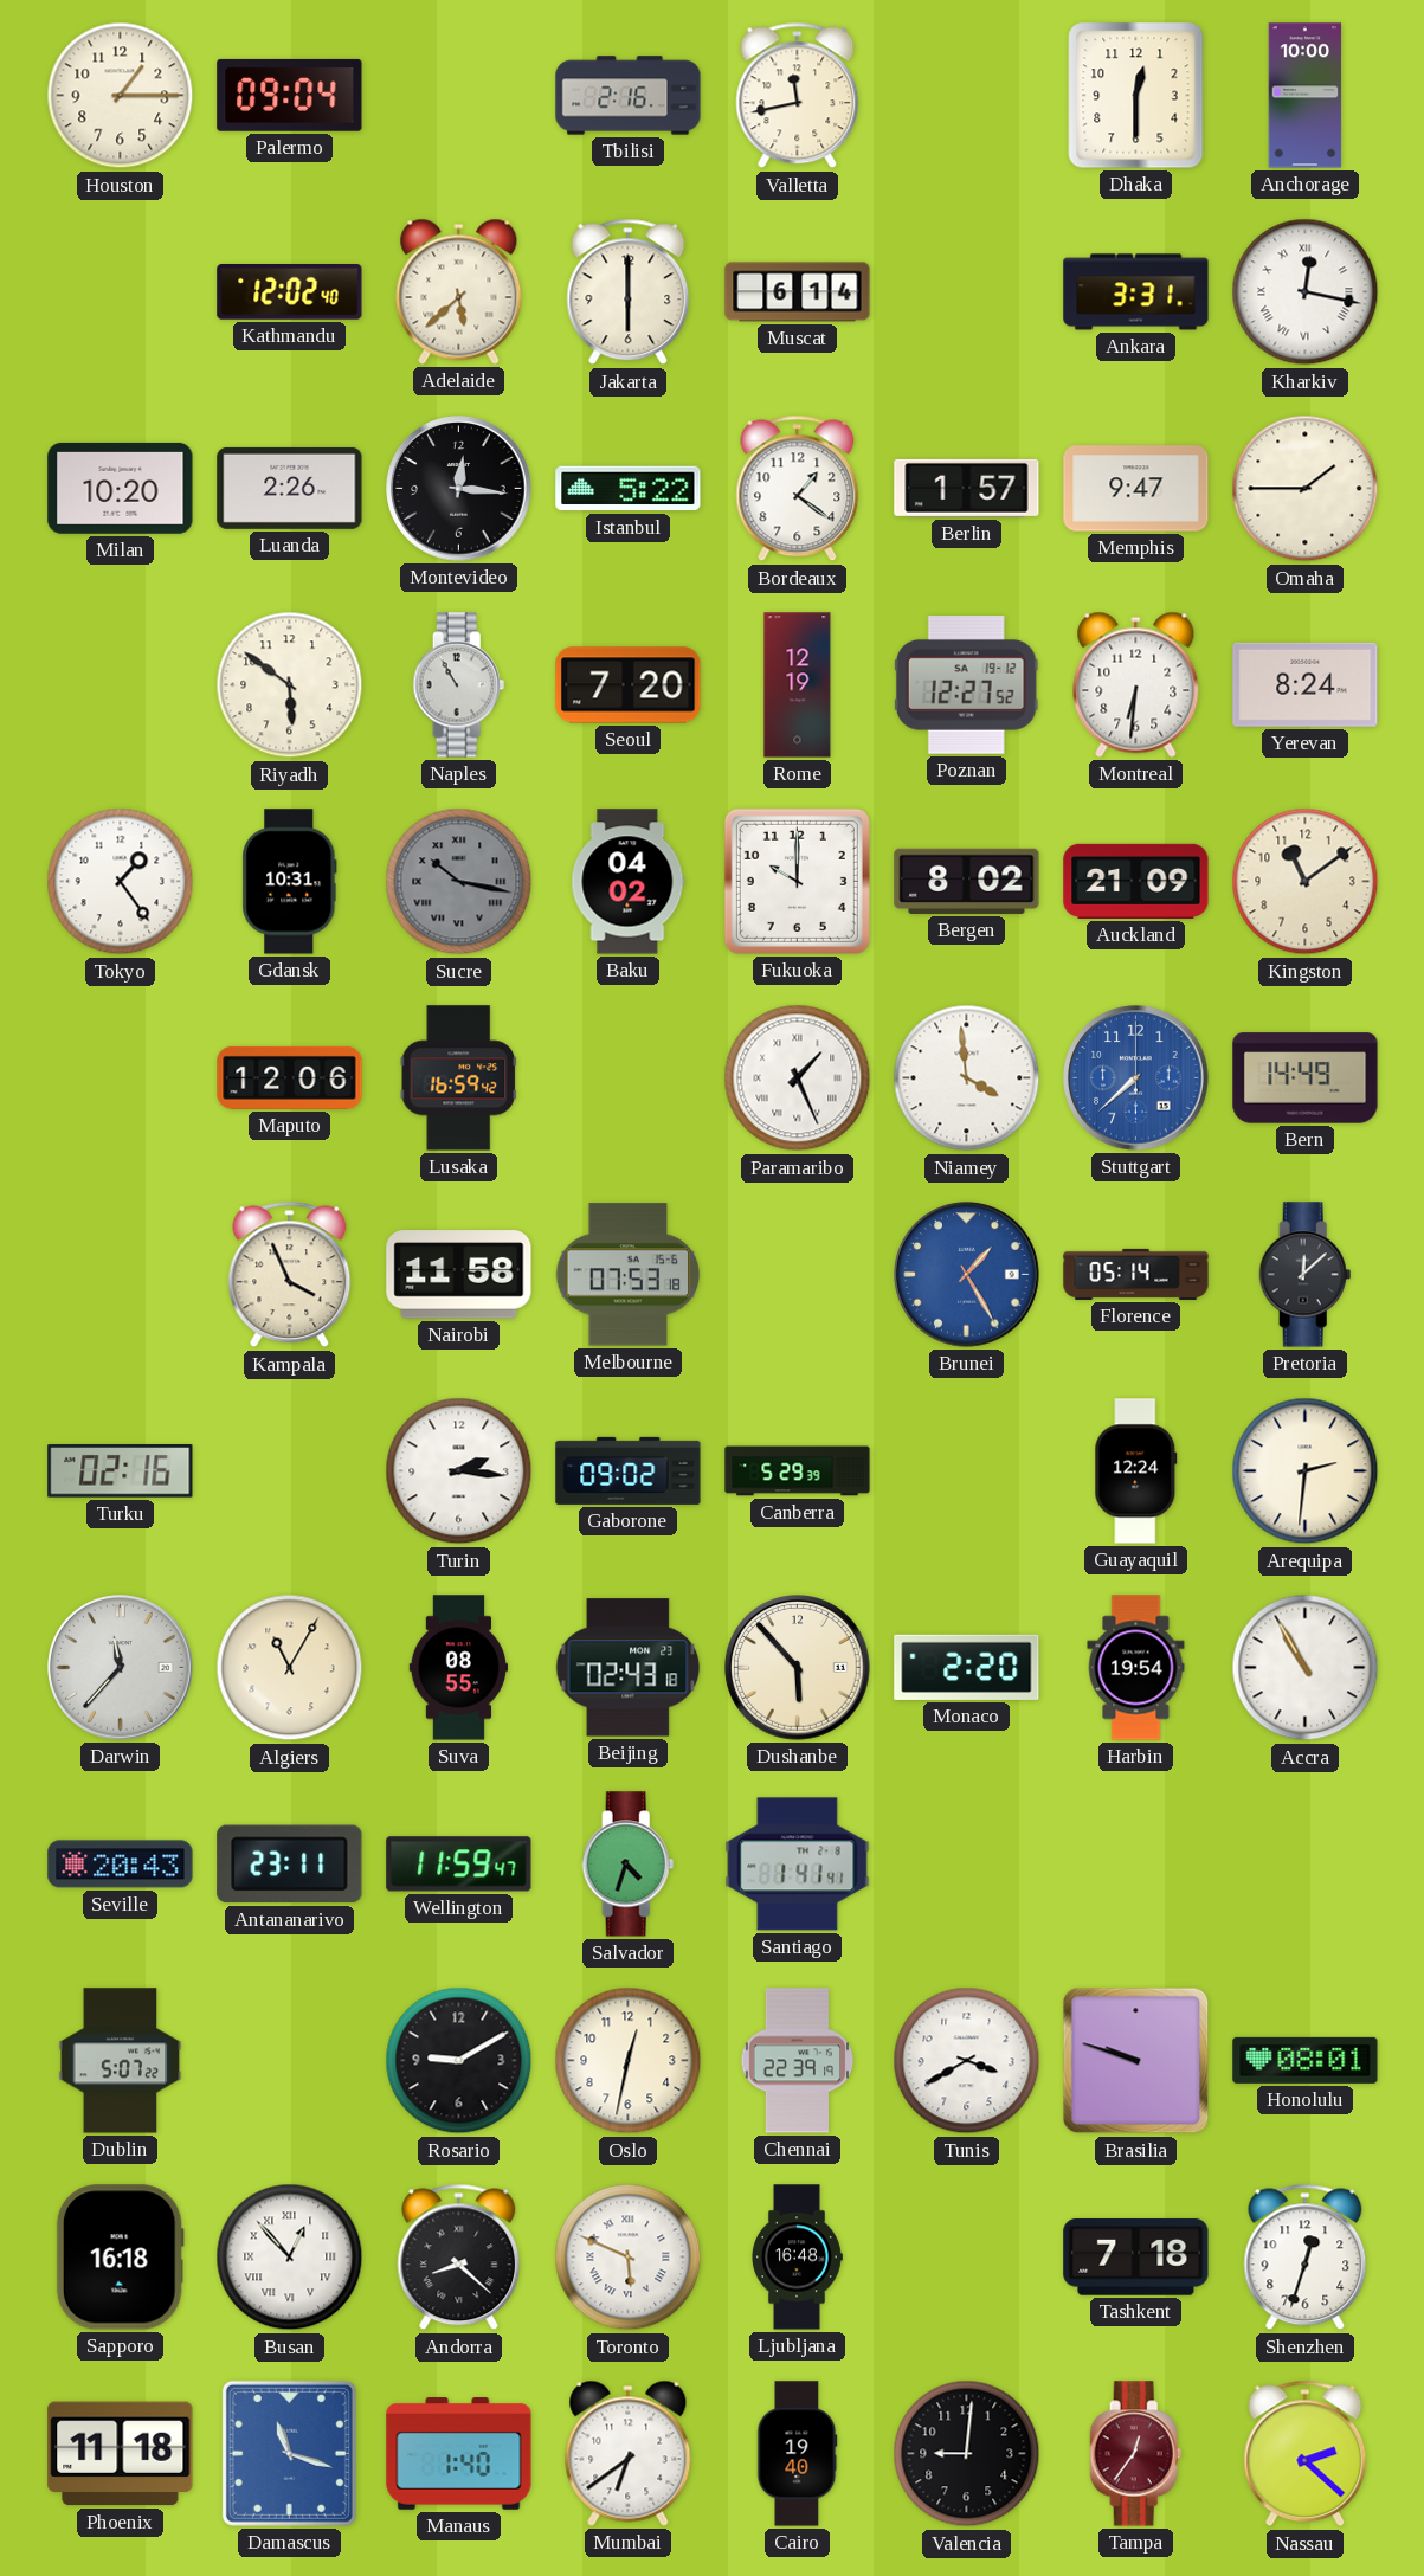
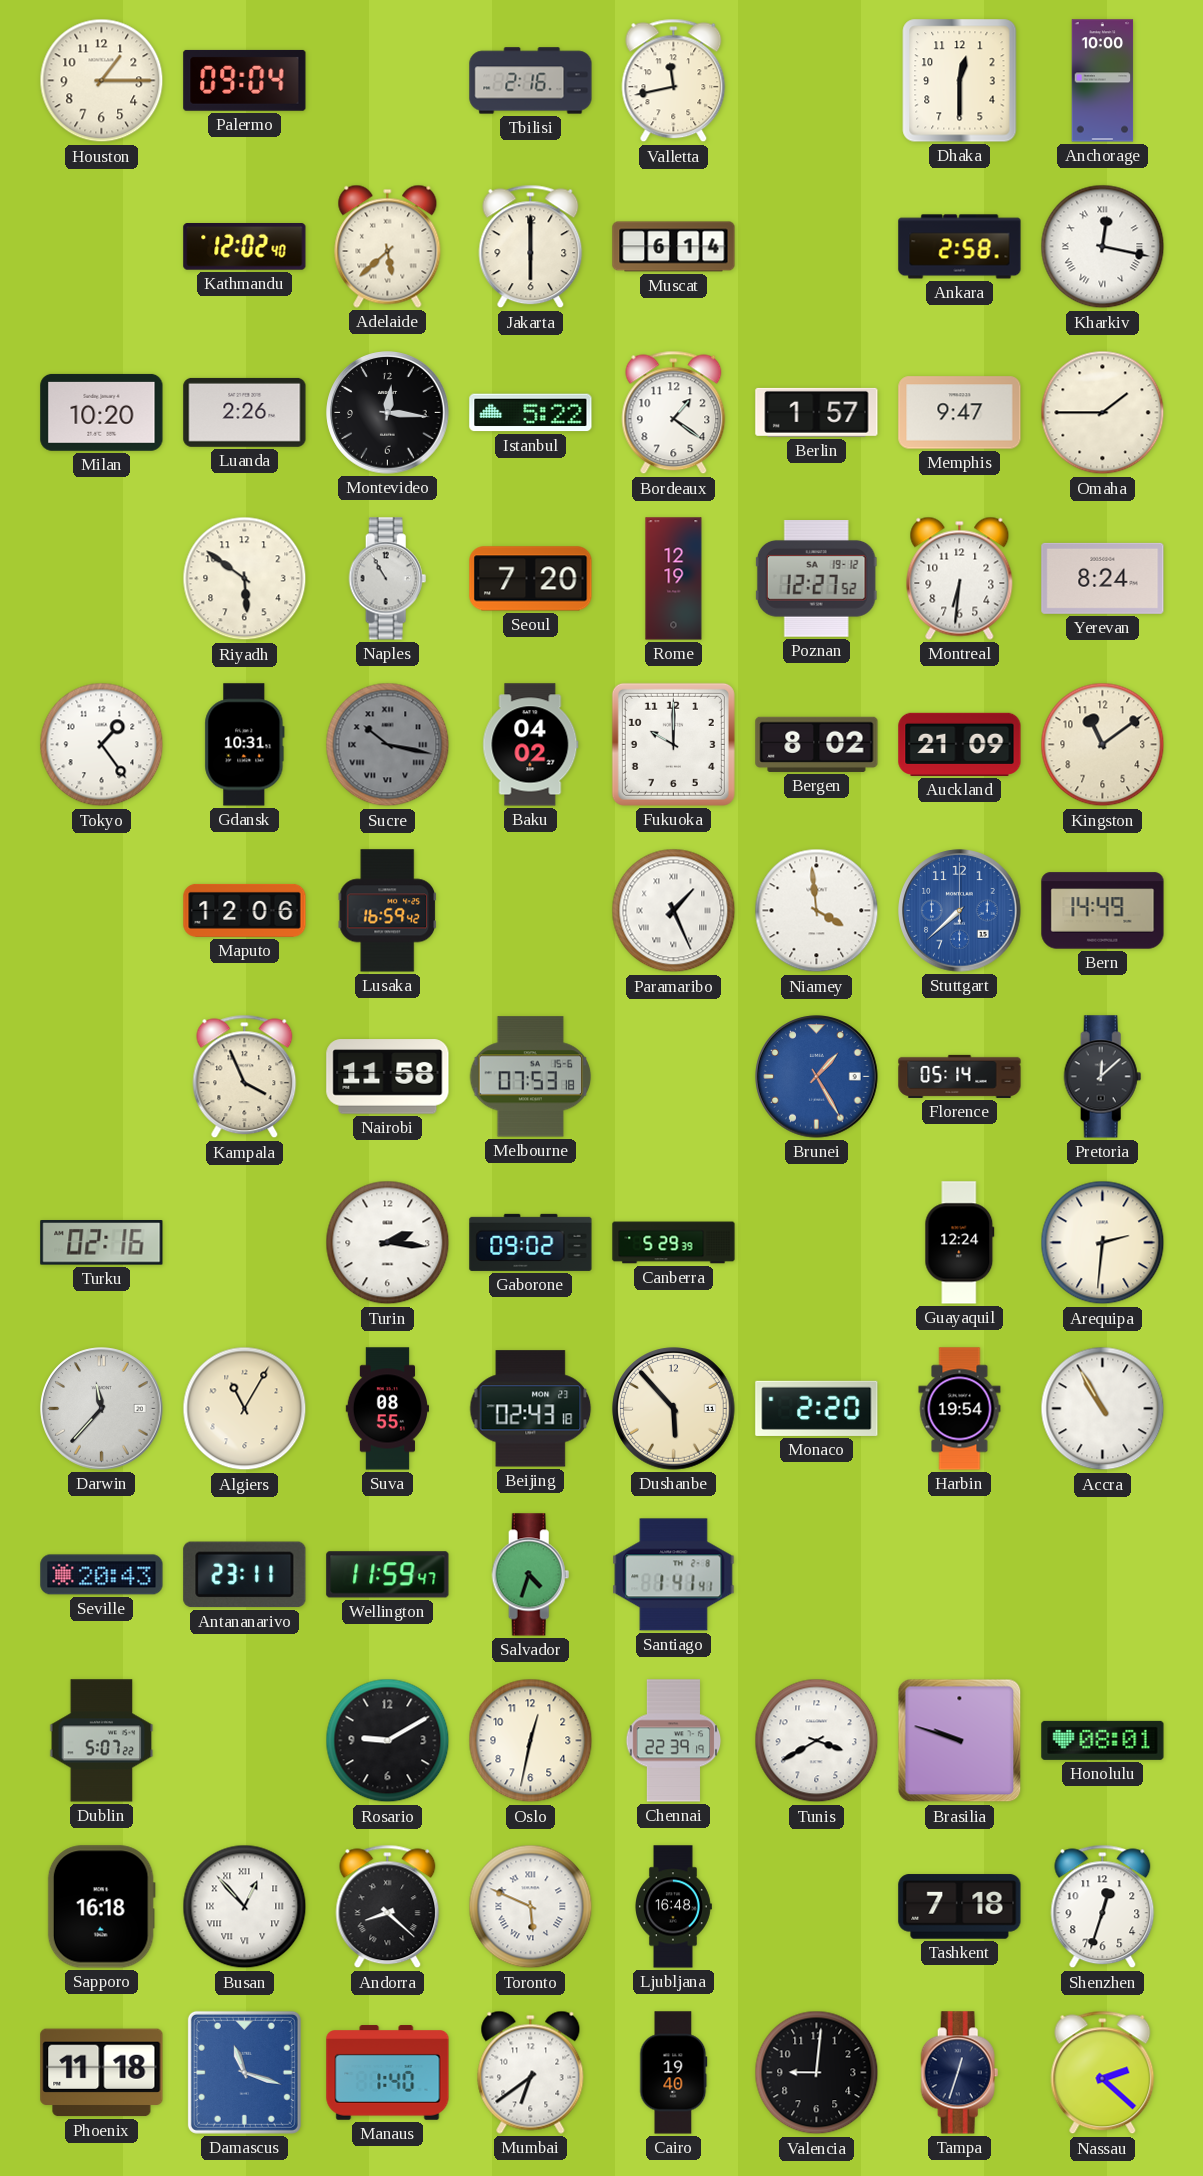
Ankara: 3:31 -> 2:58
Tampa: 12:36 -> 12:33
Tampa dial: burgundy -> navy
